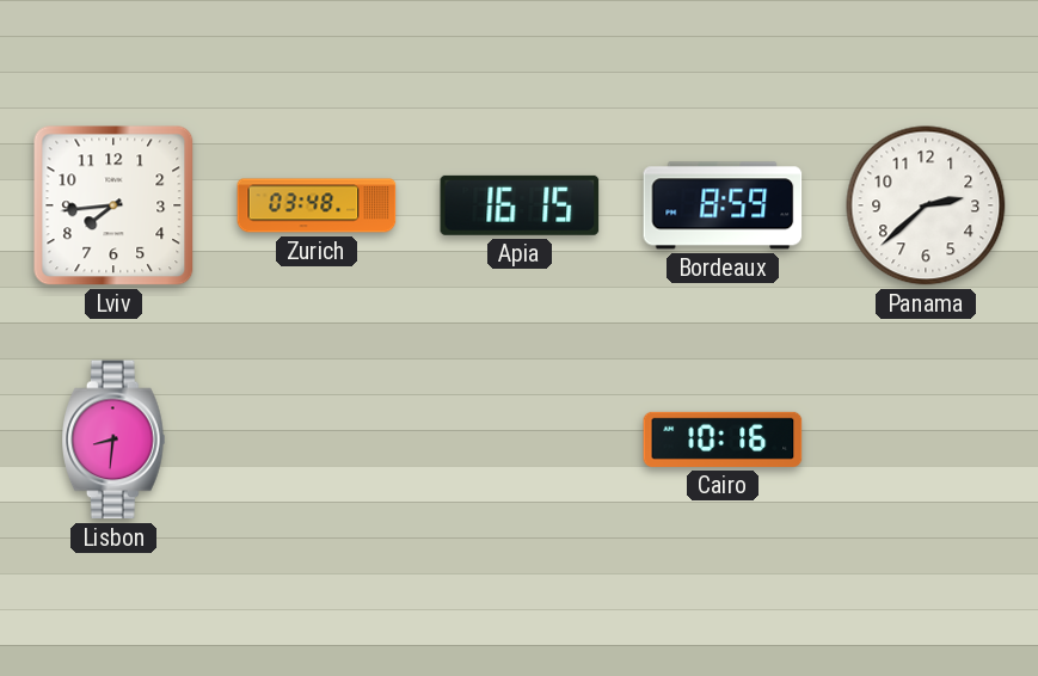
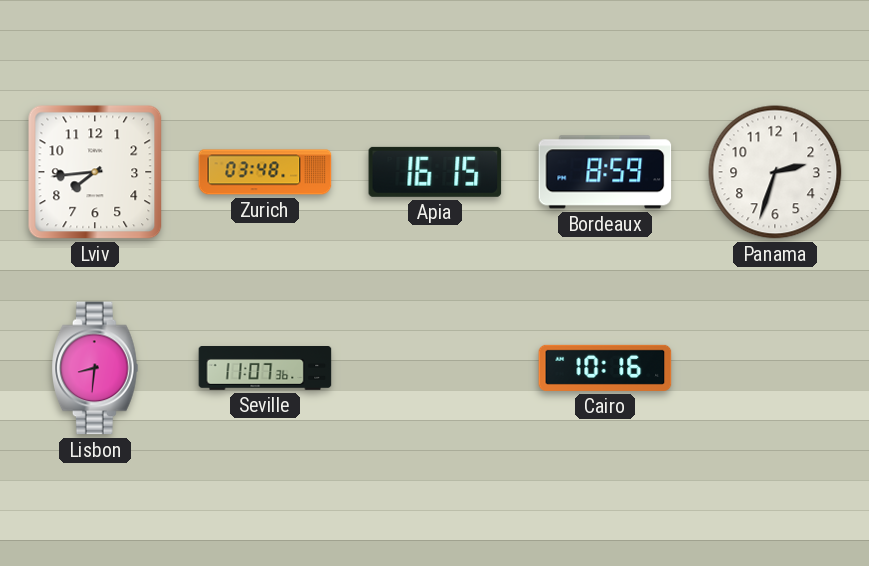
Panama: 2:38 -> 2:33
Seville: none -> 11:07
